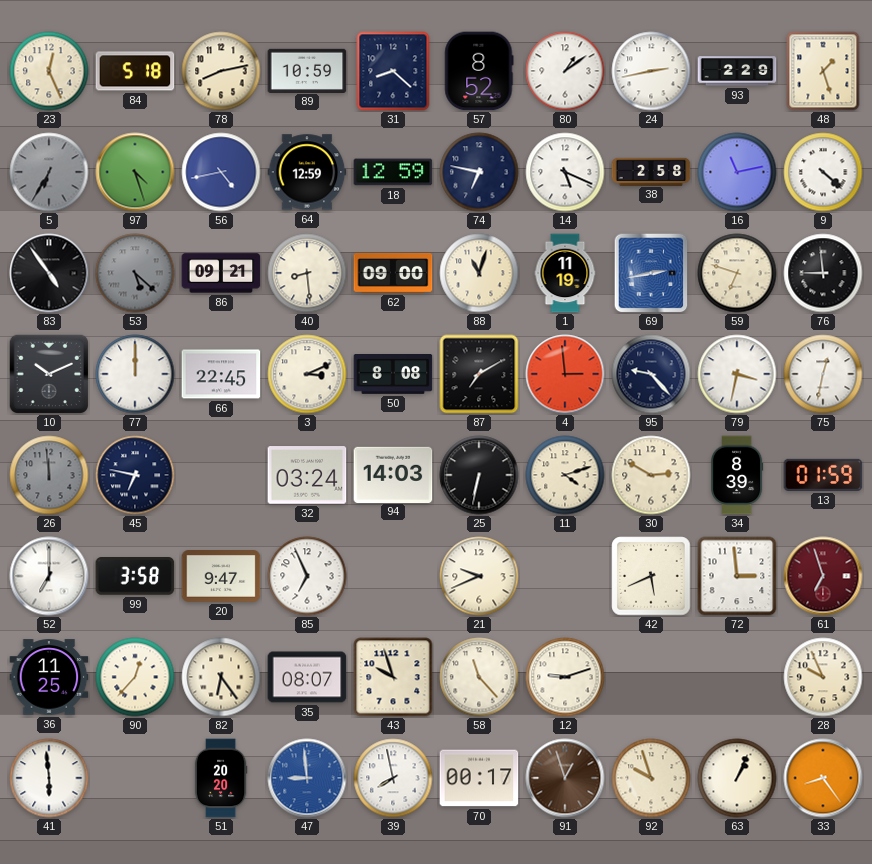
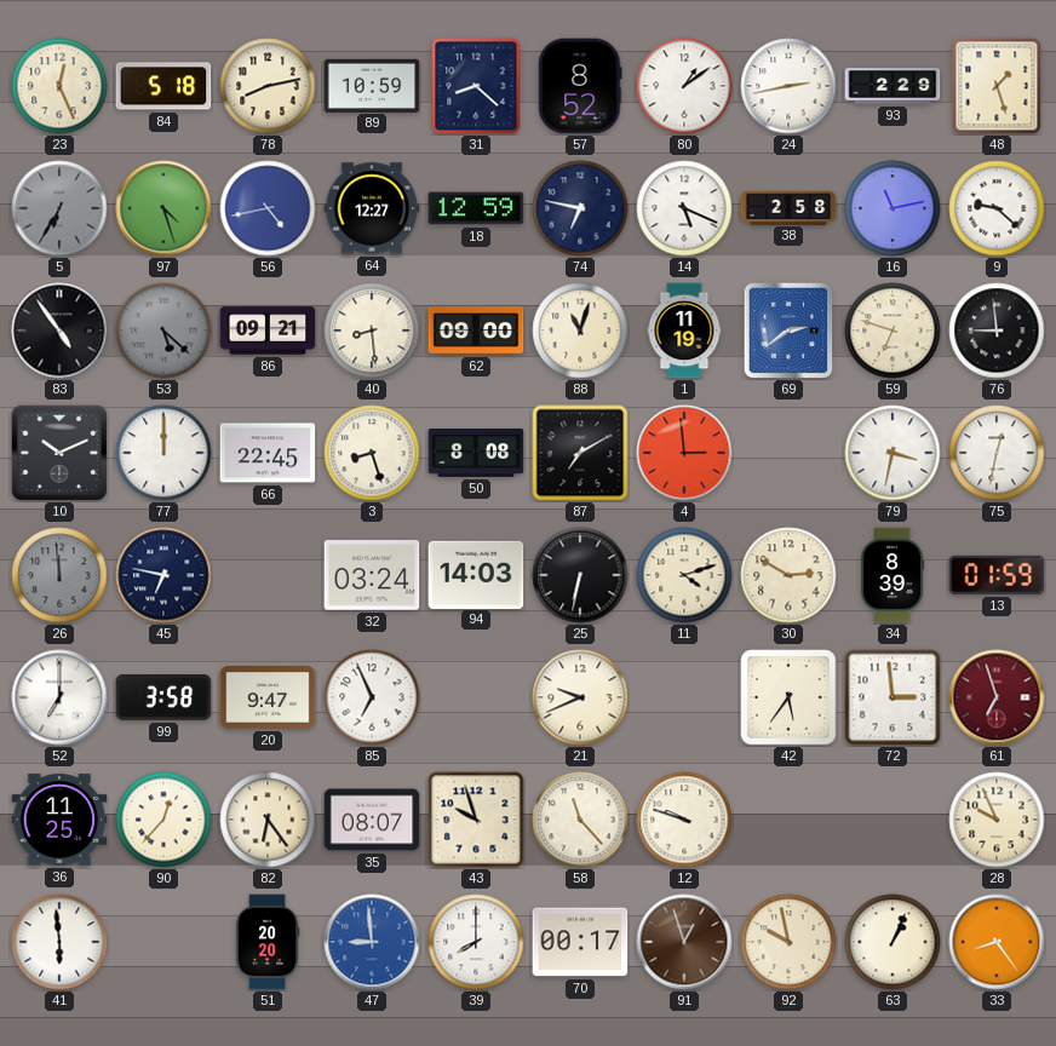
64: 12:59 -> 12:27
9: 4:22 -> 9:22
69: 2:43 -> 2:39
3: 3:11 -> 8:27
95: 9:23 -> none
42: 5:41 -> 5:36
12: 9:12 -> 9:48
39: 7:58 -> 8:00
92: 9:57 -> 9:58
